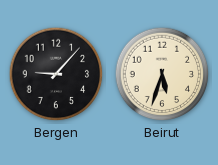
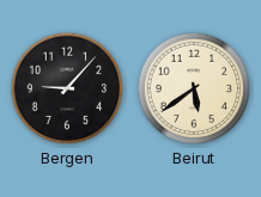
Beirut: 5:33 -> 5:39
